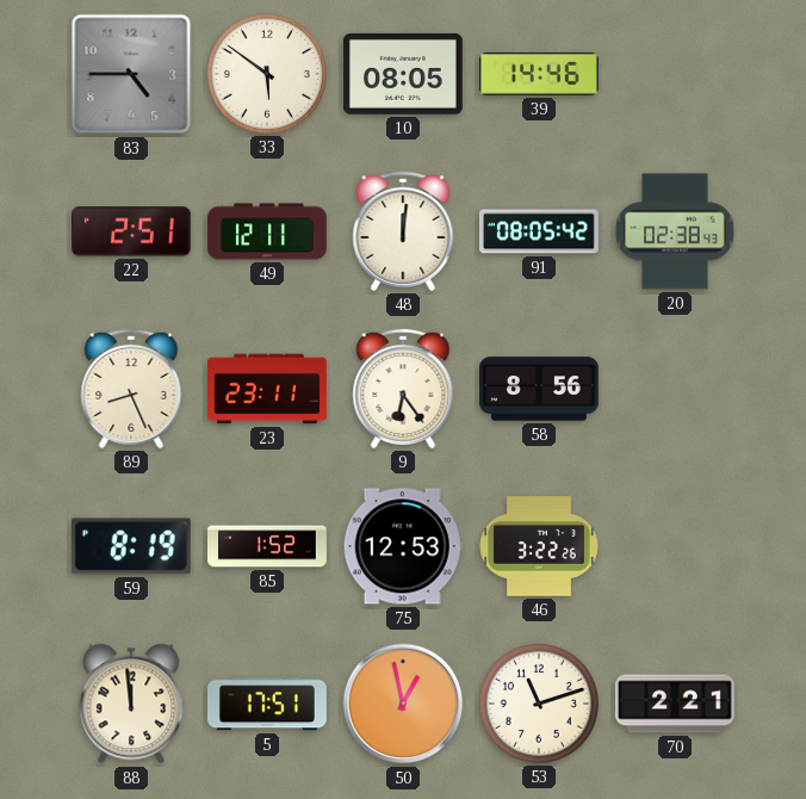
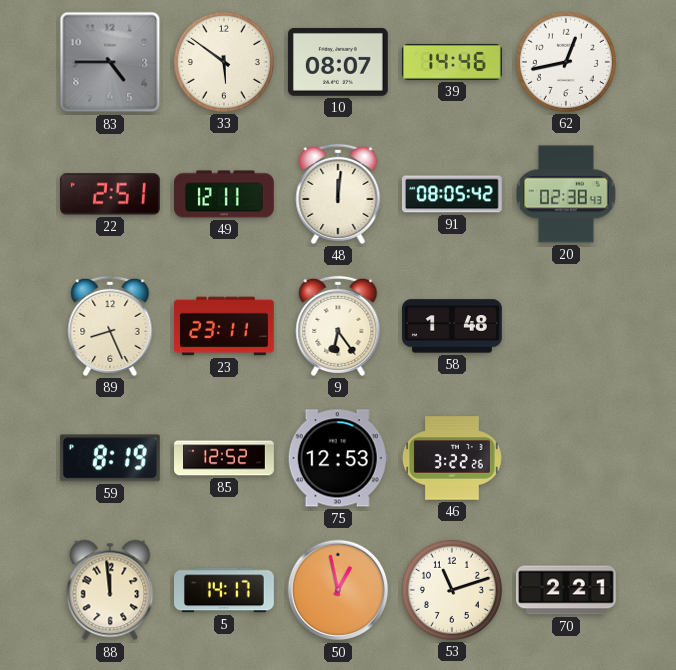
10: 08:05 -> 08:07
62: none -> 12:43
58: 8:56 -> 1:48
85: 1:52 -> 12:52
5: 17:51 -> 14:17
